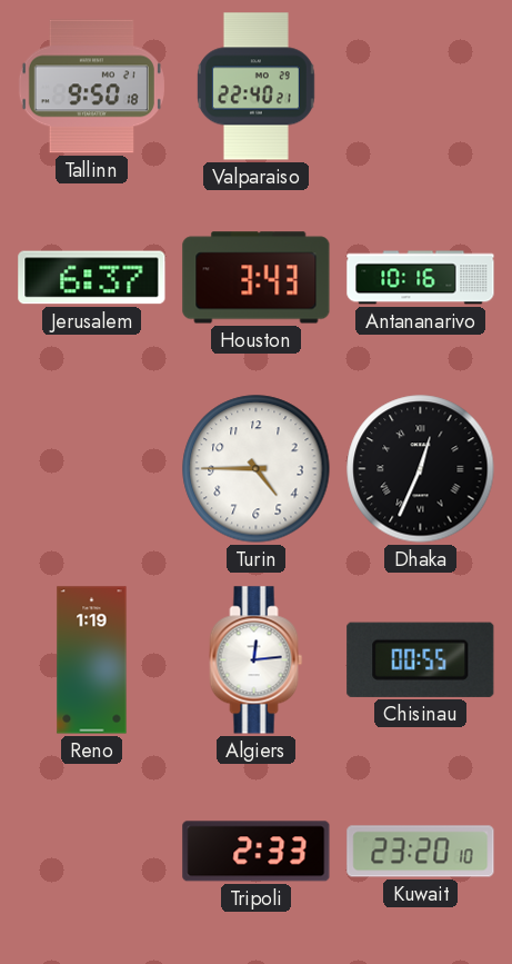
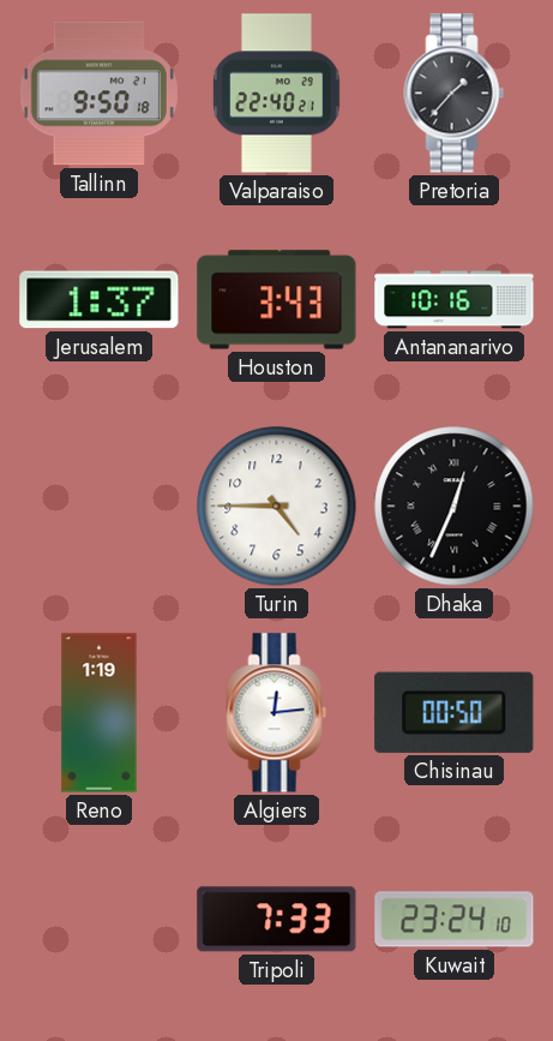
Pretoria: none -> 1:37
Jerusalem: 6:37 -> 1:37
Chisinau: 00:55 -> 00:50
Tripoli: 2:33 -> 7:33
Kuwait: 23:20 -> 23:24
